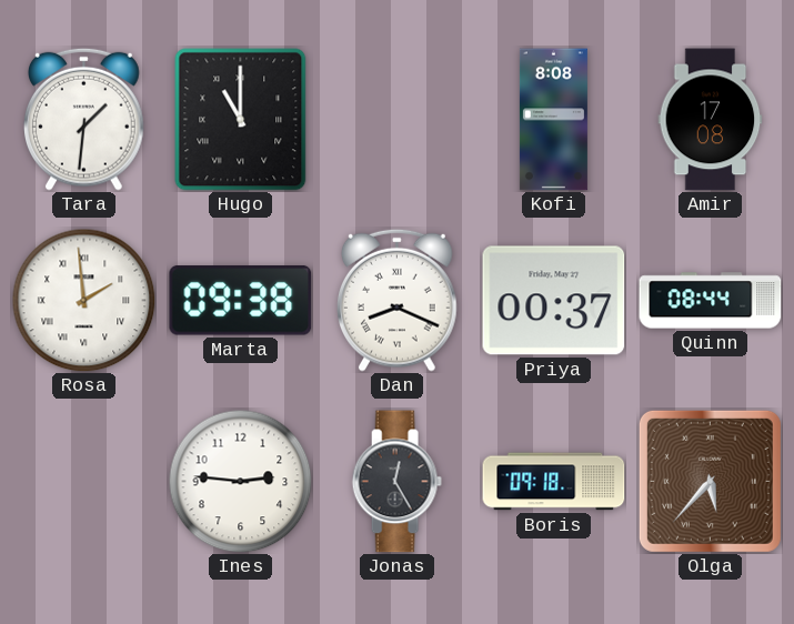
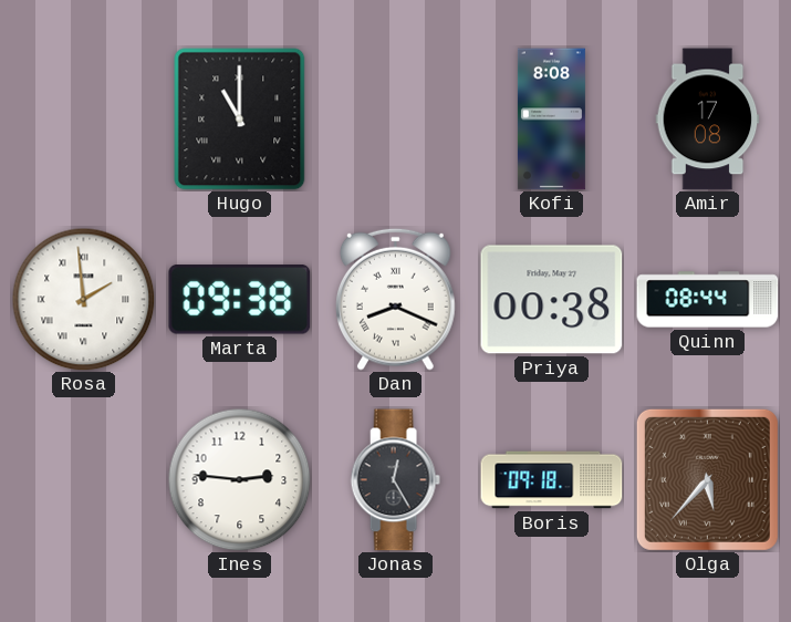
Tara: 1:31 -> none
Priya: 00:37 -> 00:38
